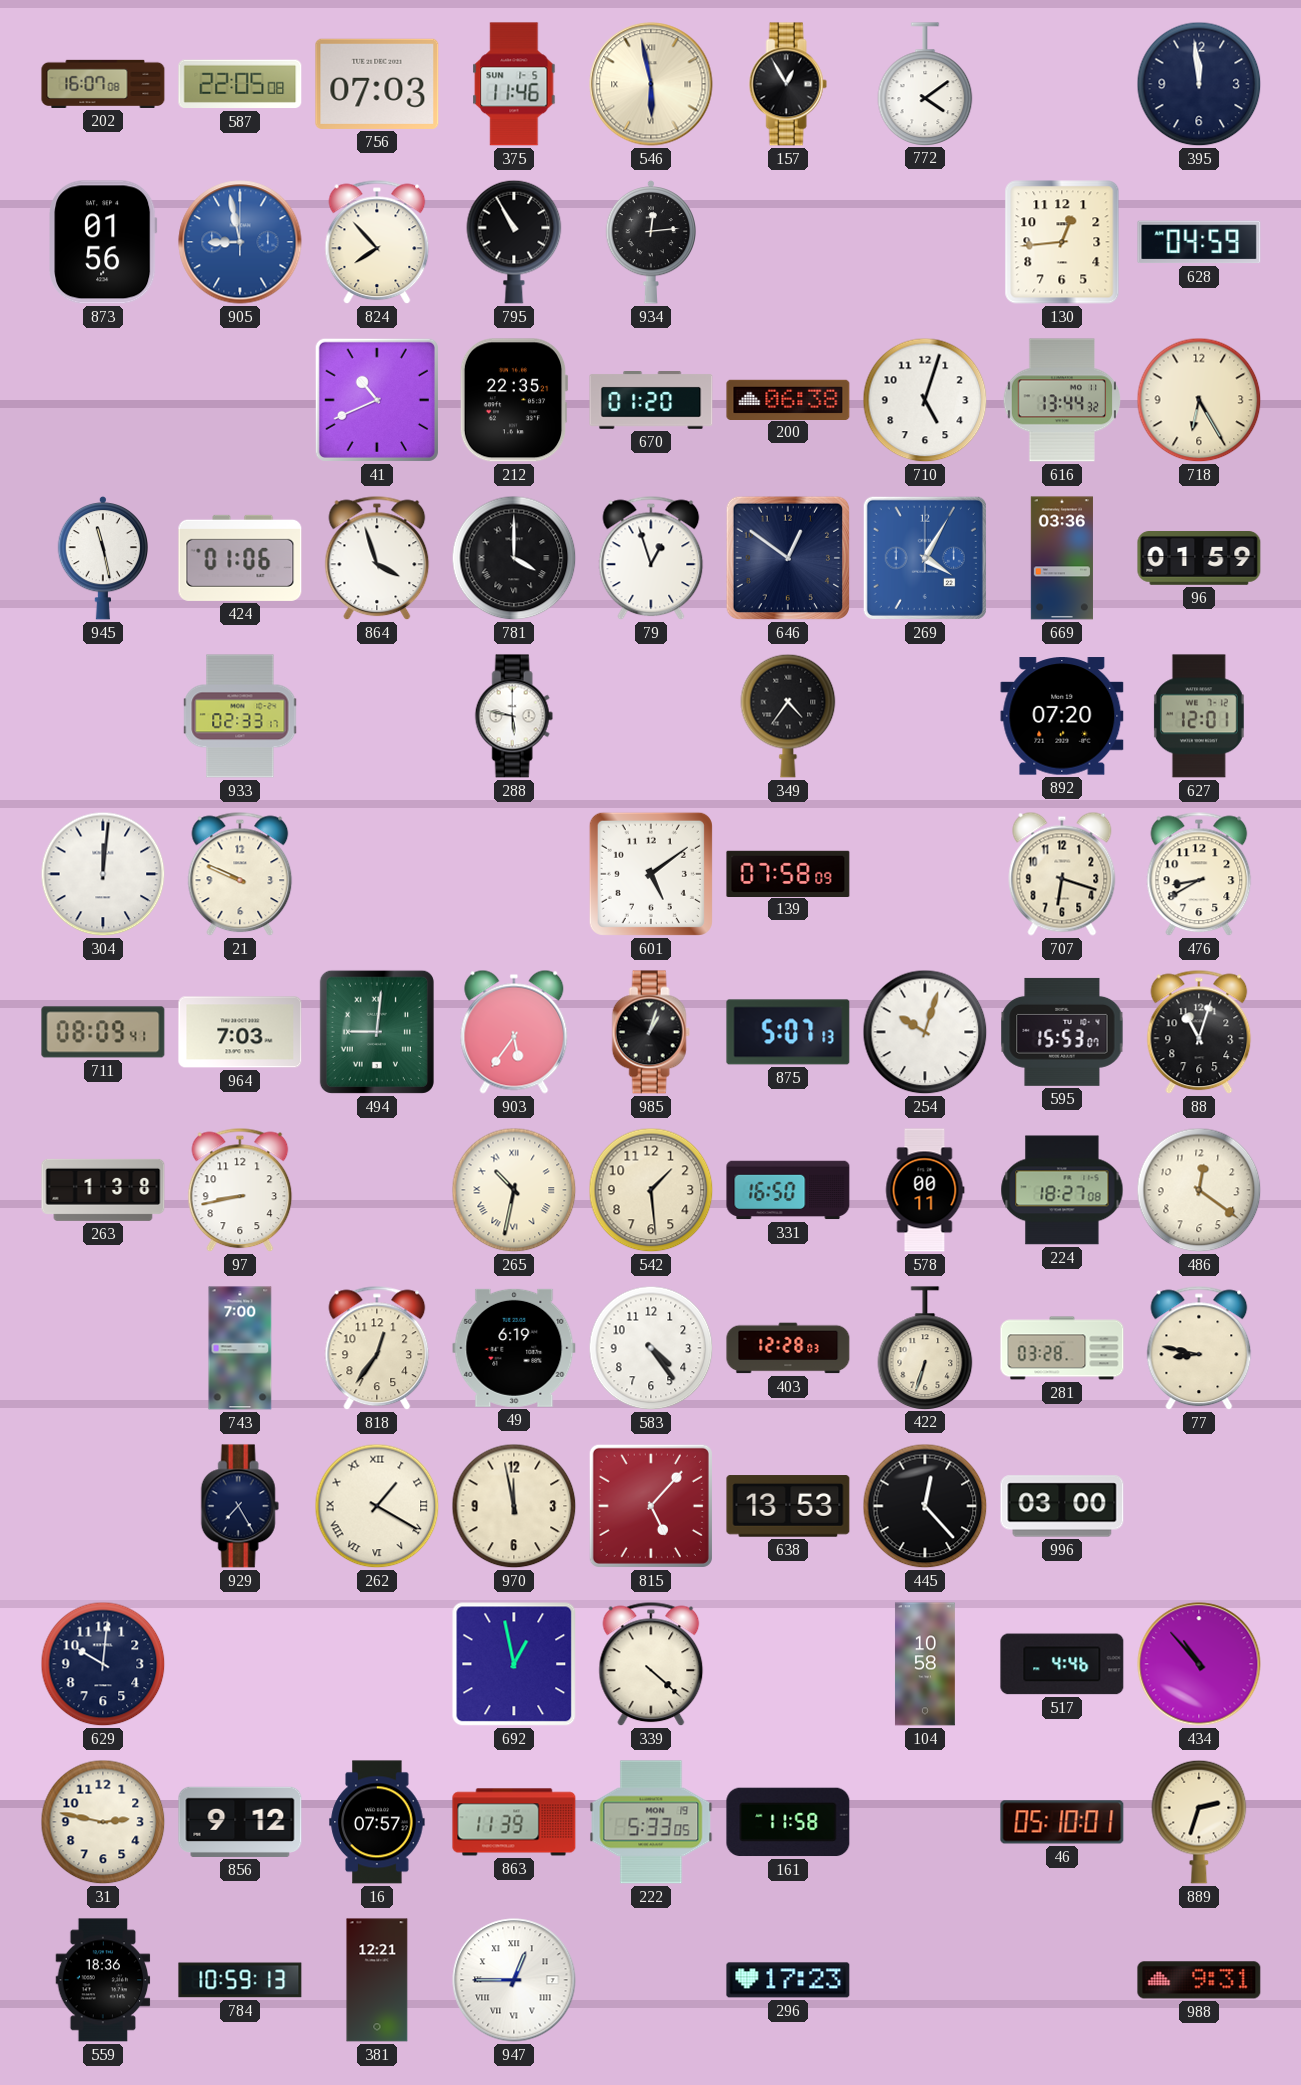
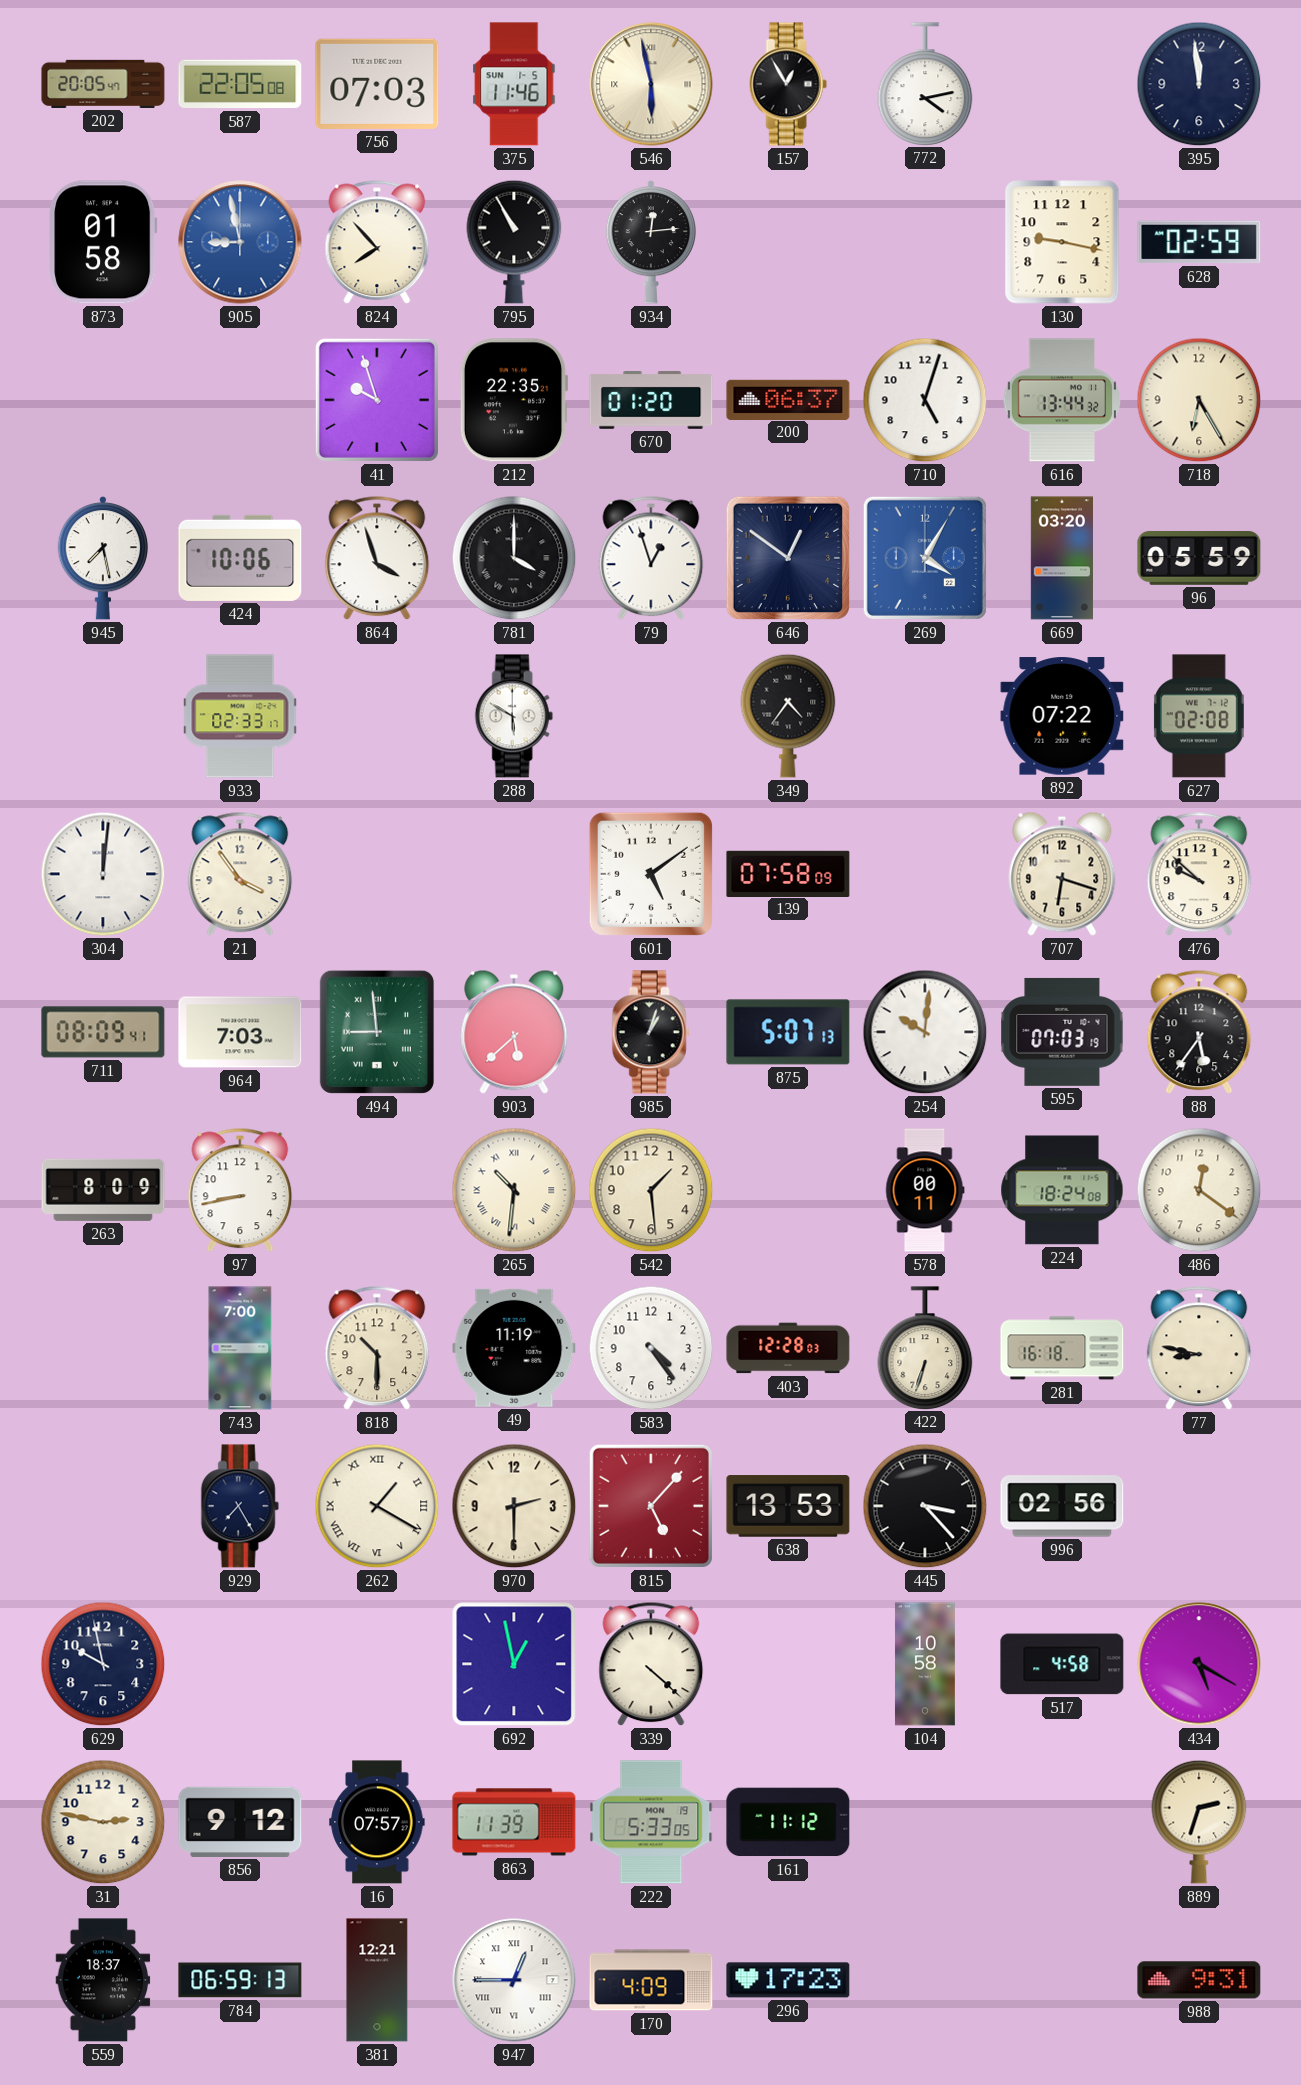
202: 16:07 -> 20:05
772: 4:09 -> 4:13
873: 01:56 -> 01:58
130: 12:44 -> 9:17
628: 04:59 -> 02:59
41: 10:41 -> 9:57
200: 06:38 -> 06:37
945: 11:28 -> 7:28
424: 01:06 -> 10:06
669: 03:36 -> 03:20
96: 01:59 -> 05:59
288: 5:47 -> 5:50
892: 07:20 -> 07:22
627: 12:01 -> 02:08
21: 9:49 -> 3:54
476: 8:40 -> 9:52
494: 9:01 -> 8:59
903: 5:36 -> 5:38
254: 10:03 -> 10:01
595: 15:53 -> 07:03
88: 11:03 -> 5:36
263: 1:38 -> 8:09
265: 10:32 -> 10:31
331: 16:50 -> none
224: 18:27 -> 18:24
818: 12:36 -> 10:30
49: 6:19 -> 11:19
281: 03:28 -> 16:18
970: 11:58 -> 2:30
445: 12:23 -> 3:23
996: 03:00 -> 02:56
629: 10:01 -> 9:58
517: 4:46 -> 4:58
434: 10:53 -> 5:20
161: 11:58 -> 11:12
46: 05:10 -> none
559: 18:36 -> 18:37
784: 10:59 -> 06:59
170: none -> 4:09
